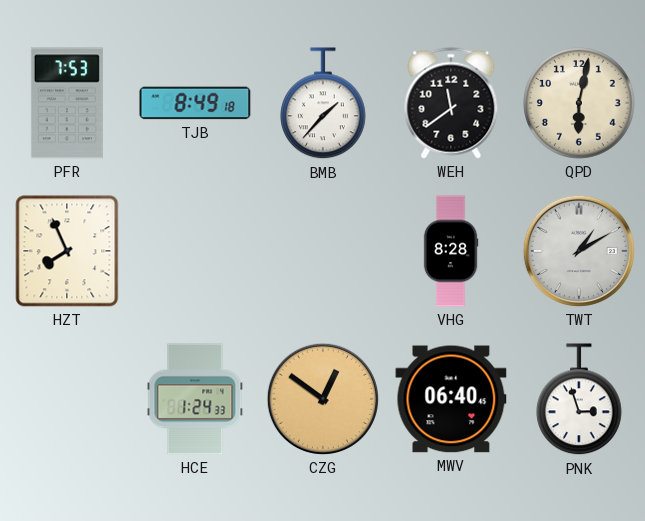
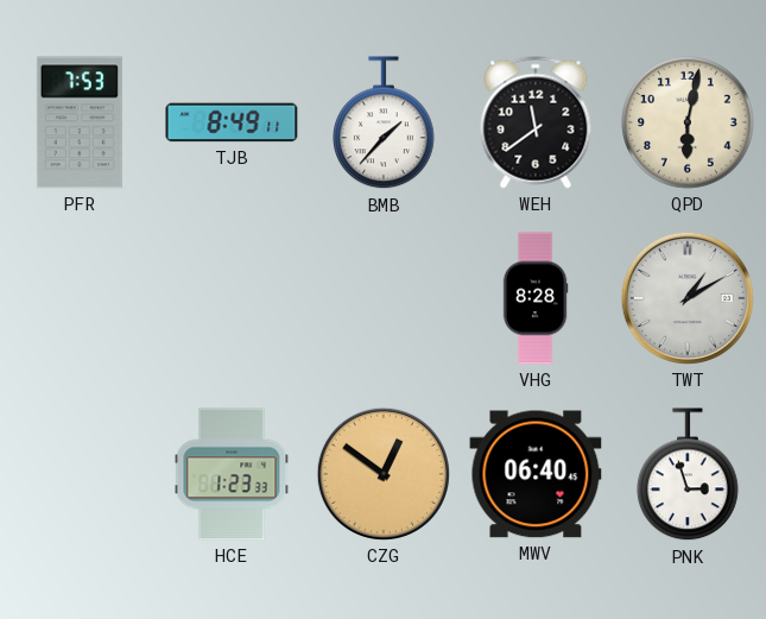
TJB: 8:49:18 -> 8:49:11
HZT: 7:56 -> none
HCE: 1:24 -> 1:23
